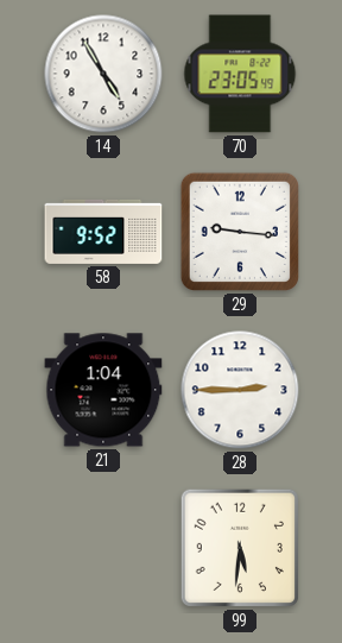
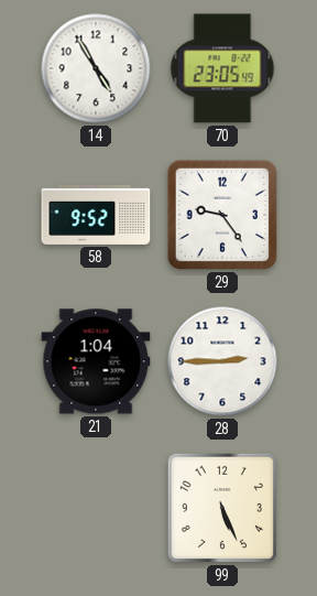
29: 9:16 -> 9:24
99: 5:31 -> 5:26
